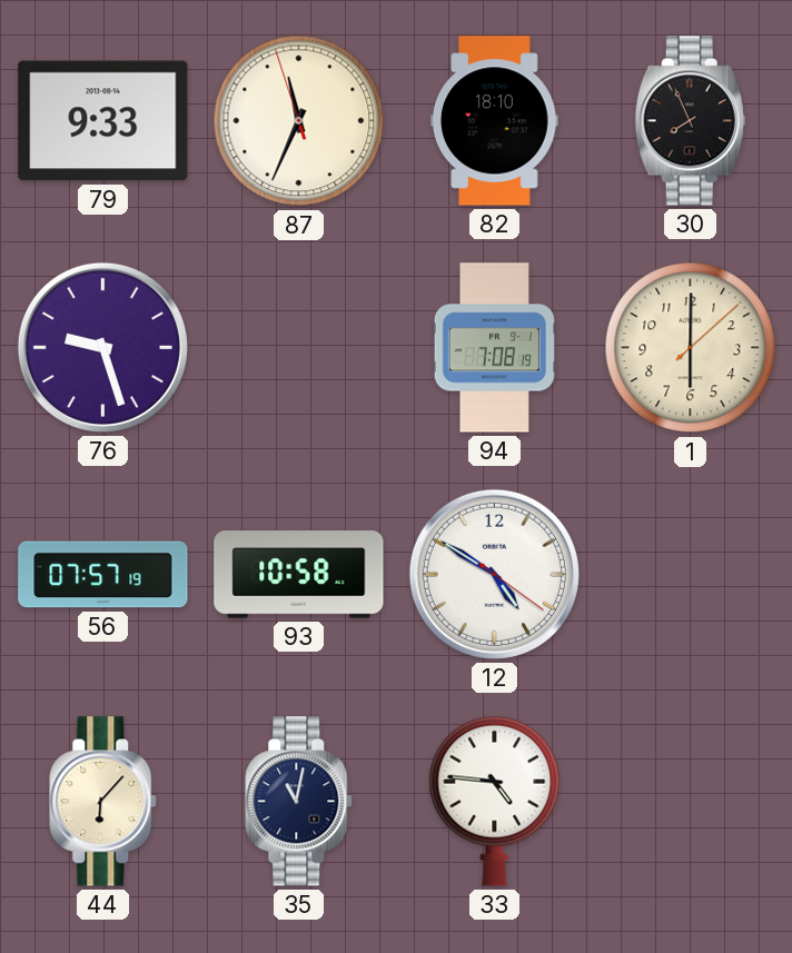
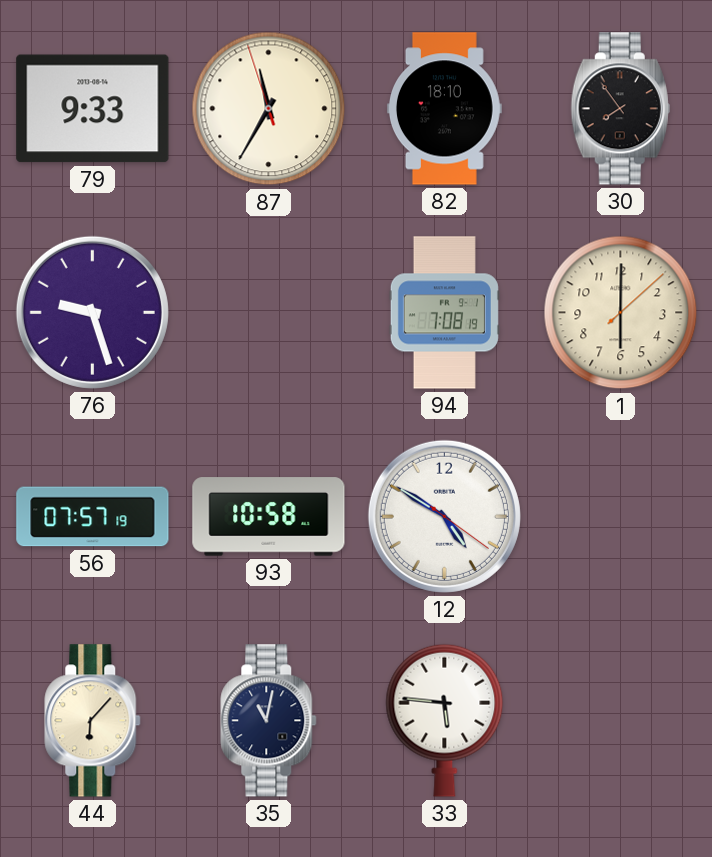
87: 11:33 -> 11:34
30: 7:56 -> 7:54
33: 4:46 -> 5:46
